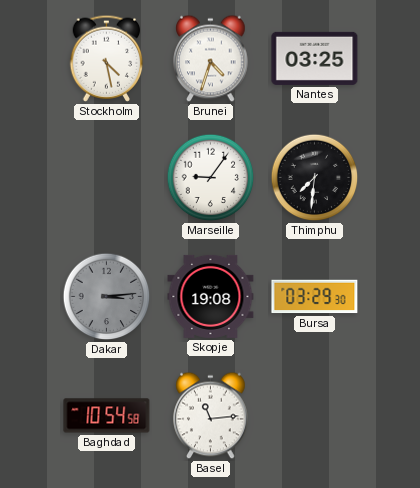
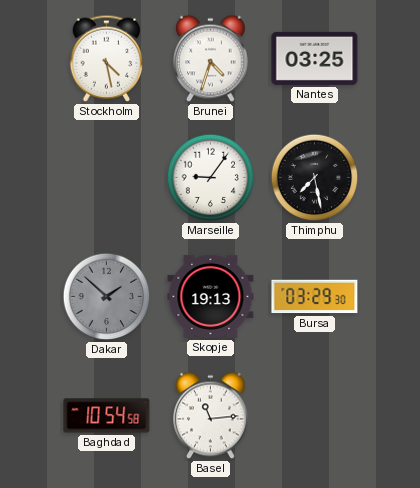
Thimphu: 7:31 -> 7:28
Dakar: 3:14 -> 1:52
Skopje: 19:08 -> 19:13
